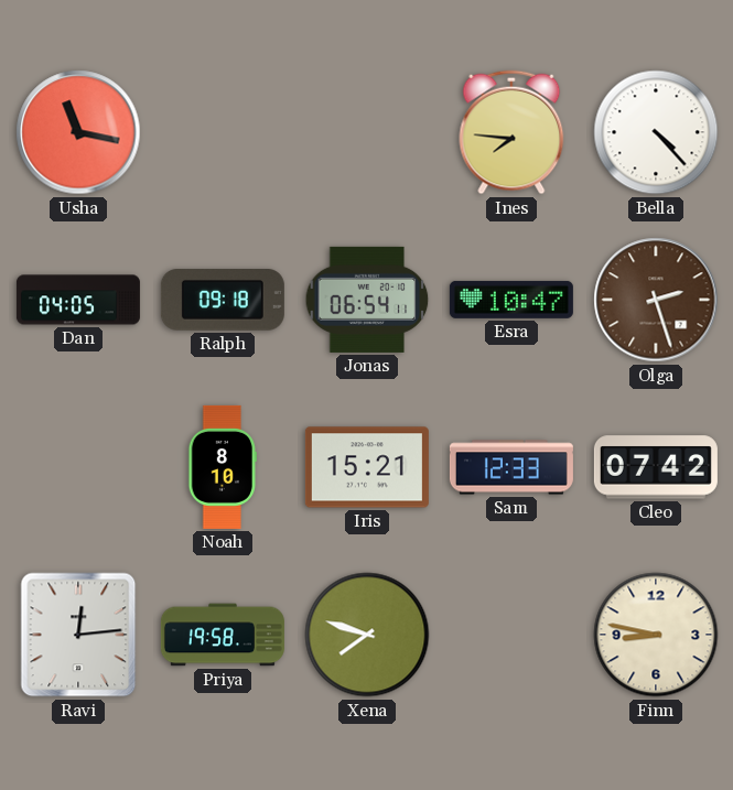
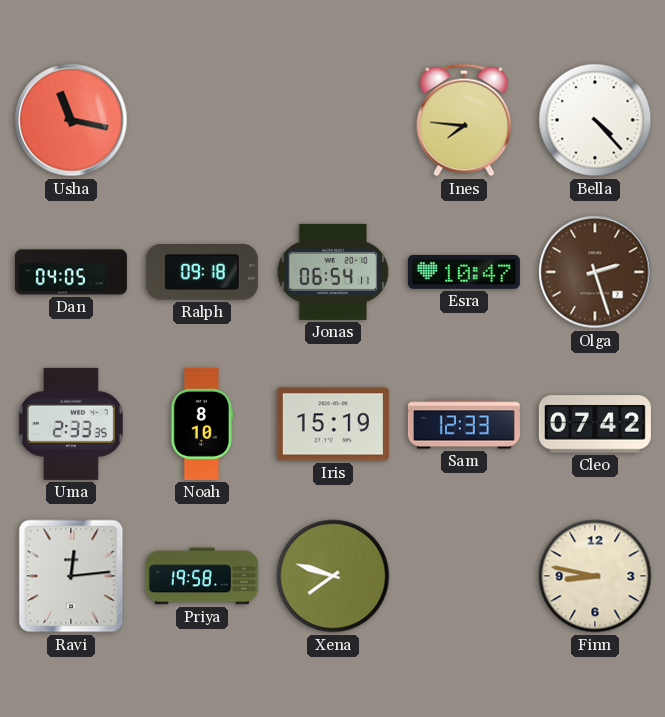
Uma: none -> 2:33
Iris: 15:21 -> 15:19
